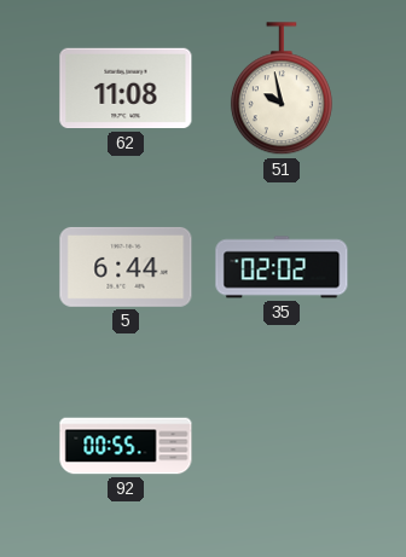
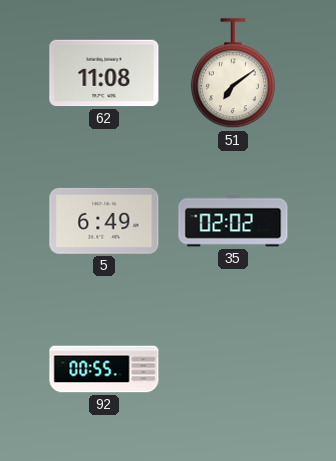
51: 9:58 -> 7:09
5: 6:44 -> 6:49
